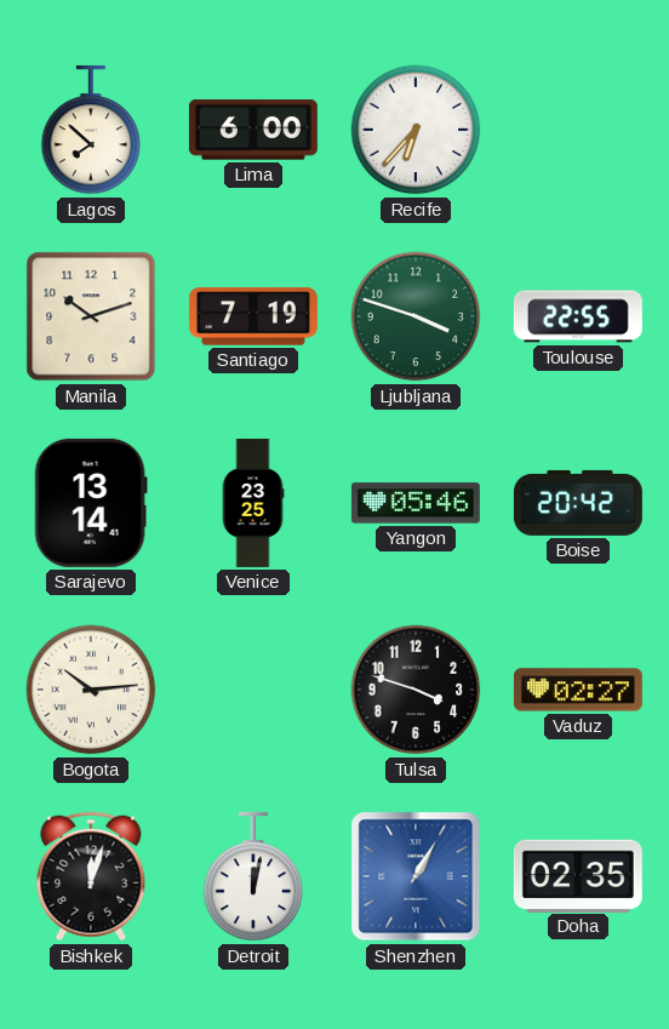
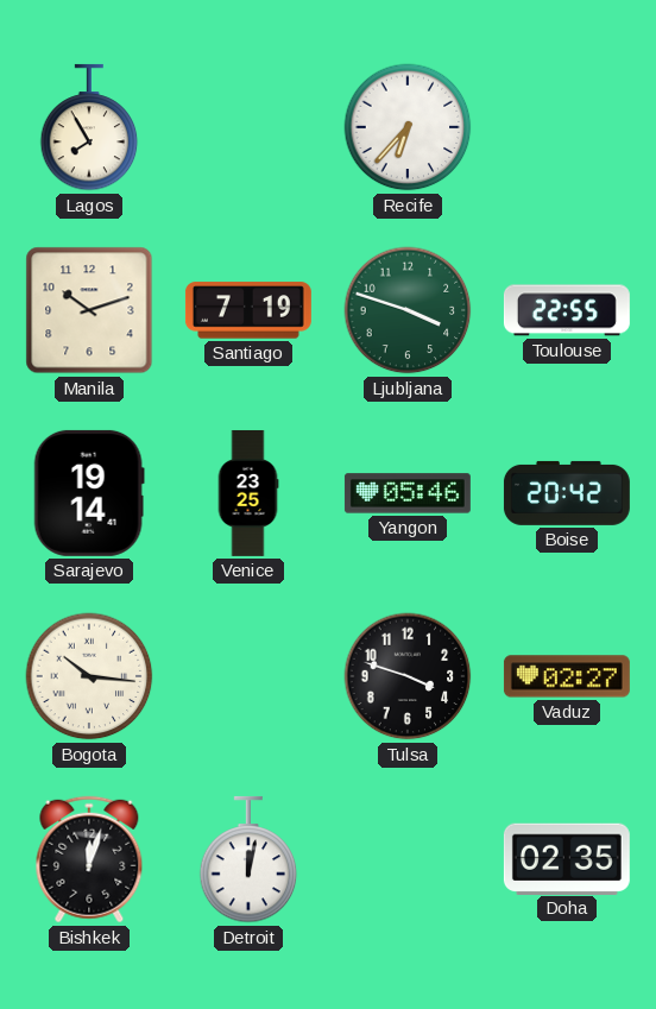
Lagos: 7:52 -> 7:55
Lima: 6:00 -> none
Sarajevo: 13:14 -> 19:14
Bogota: 10:14 -> 10:16
Shenzhen: 1:05 -> none
